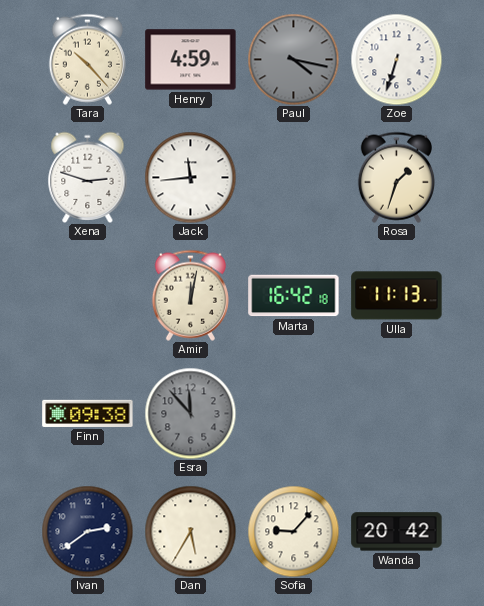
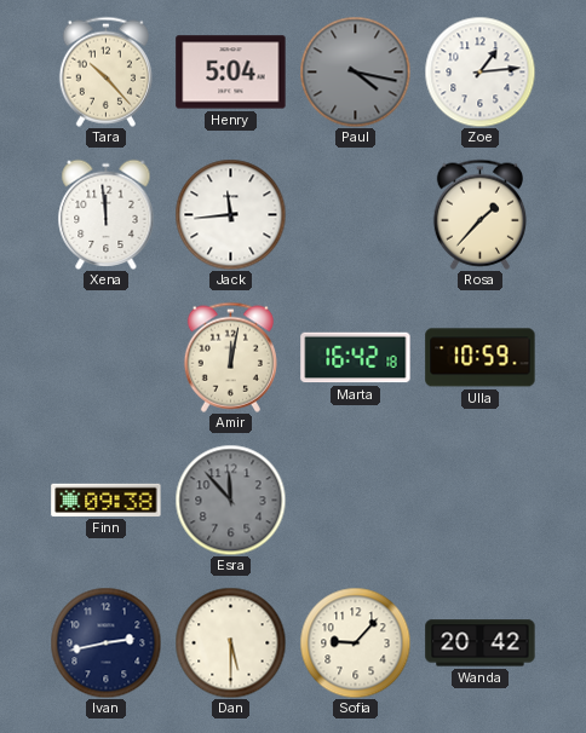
Henry: 4:59 -> 5:04
Zoe: 6:33 -> 1:14
Xena: 2:48 -> 11:59
Rosa: 1:33 -> 1:37
Ulla: 11:13 -> 10:59
Ivan: 2:39 -> 2:43
Dan: 5:35 -> 5:30
